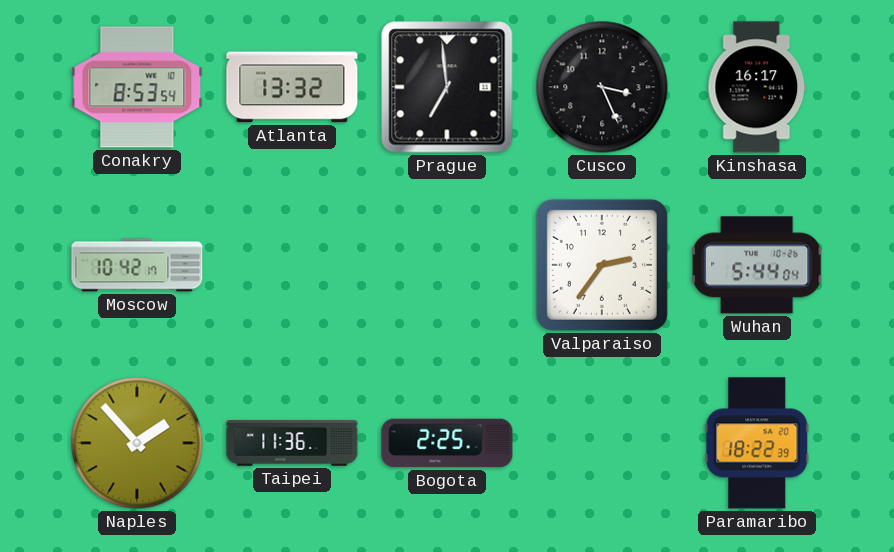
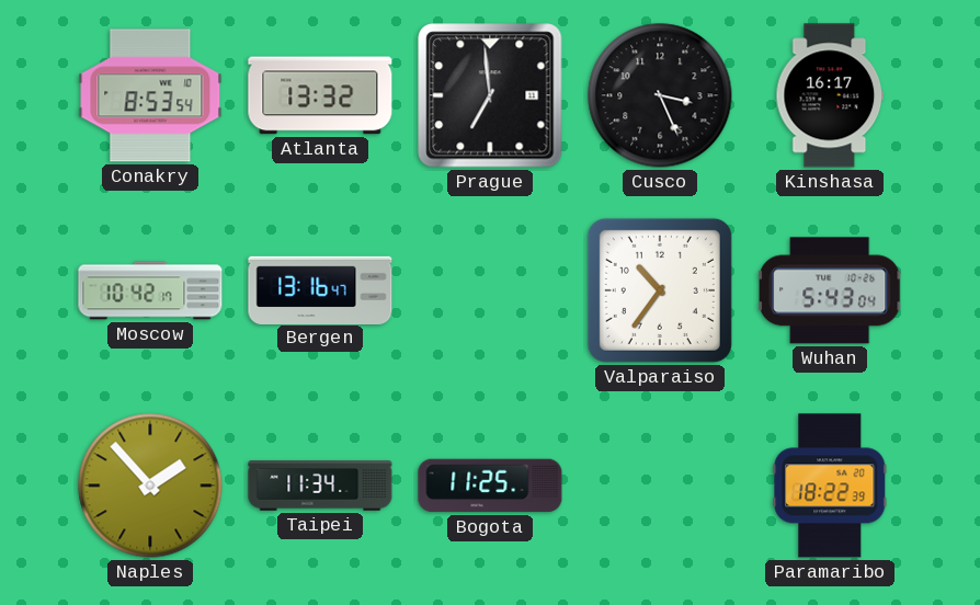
Bergen: none -> 13:16
Valparaiso: 2:36 -> 10:36
Wuhan: 5:44 -> 5:43
Taipei: 11:36 -> 11:34
Bogota: 2:25 -> 11:25
